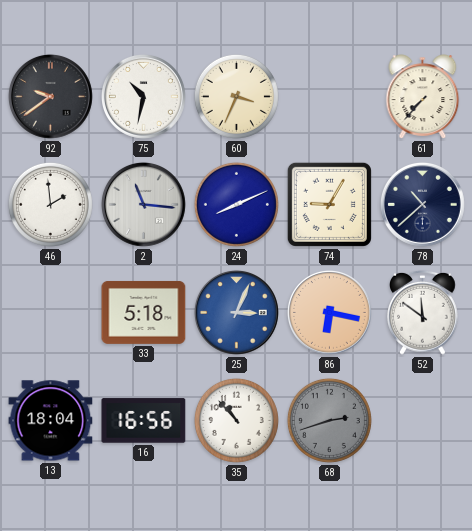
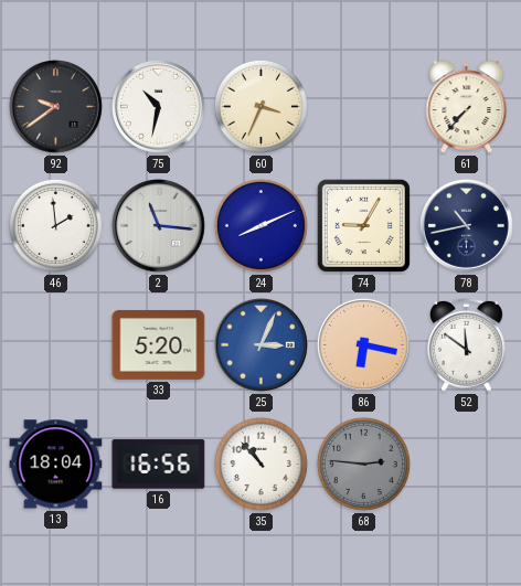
78: 10:38 -> 10:43
33: 5:18 -> 5:20
68: 2:42 -> 2:46
